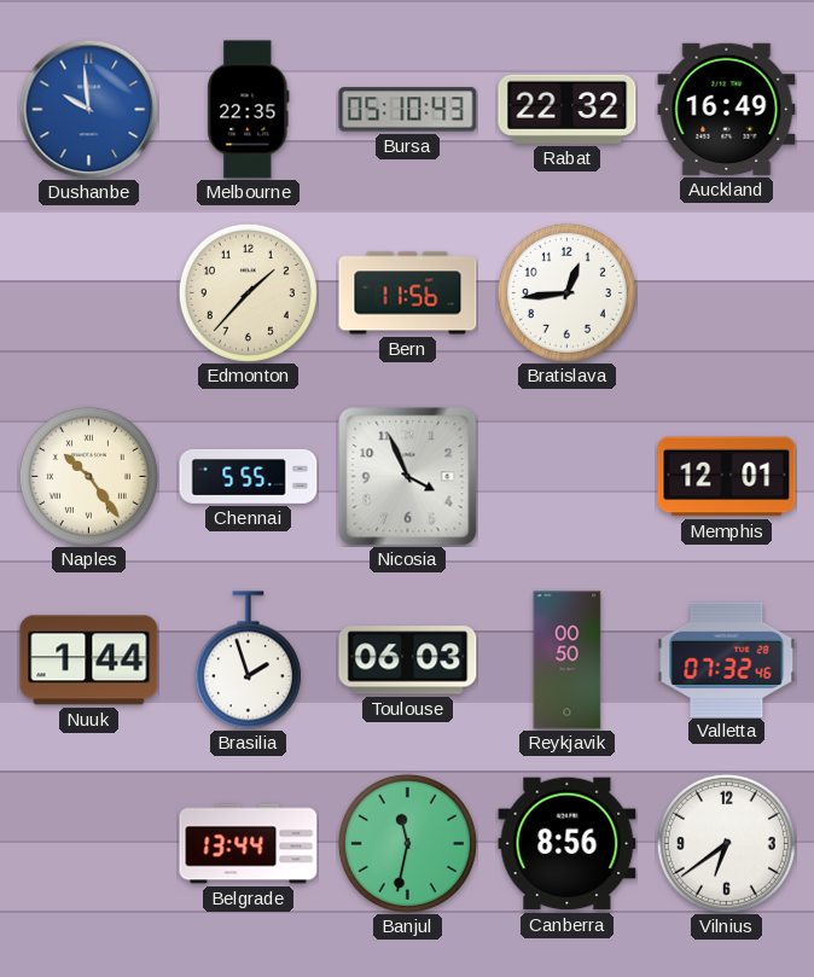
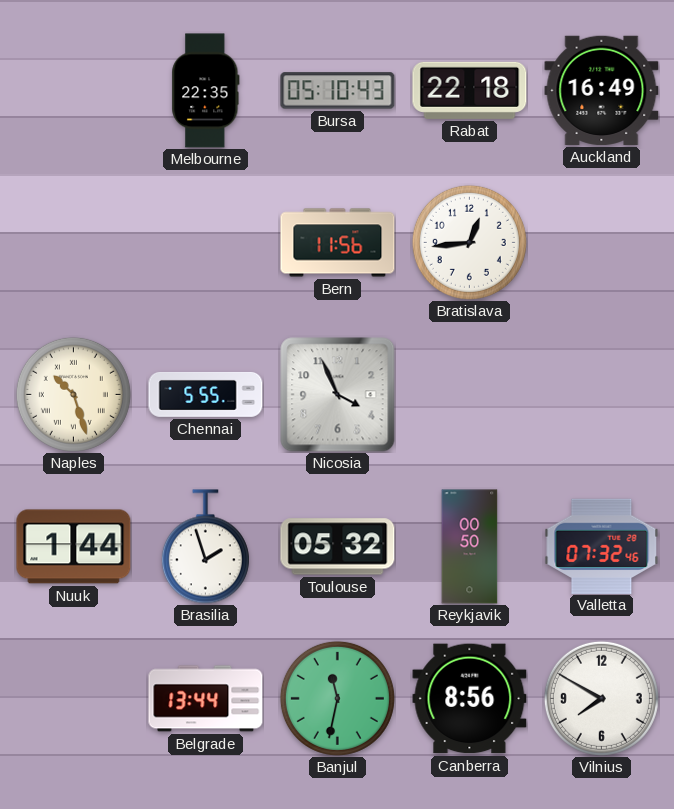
Dushanbe: 9:59 -> none
Rabat: 22:32 -> 22:18
Edmonton: 1:37 -> none
Naples: 10:24 -> 10:27
Memphis: 12:01 -> none
Toulouse: 06:03 -> 05:32
Vilnius: 6:39 -> 7:50
